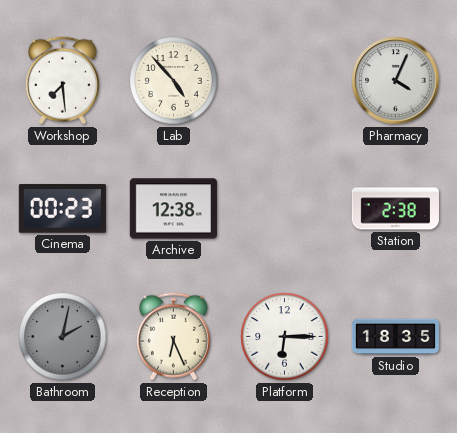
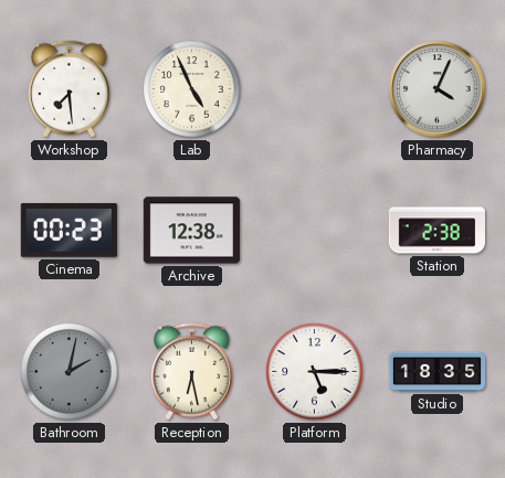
Lab: 4:53 -> 4:56
Reception: 6:26 -> 6:28
Platform: 6:15 -> 5:15
